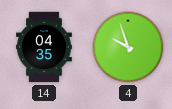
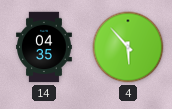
4: 9:57 -> 5:53
